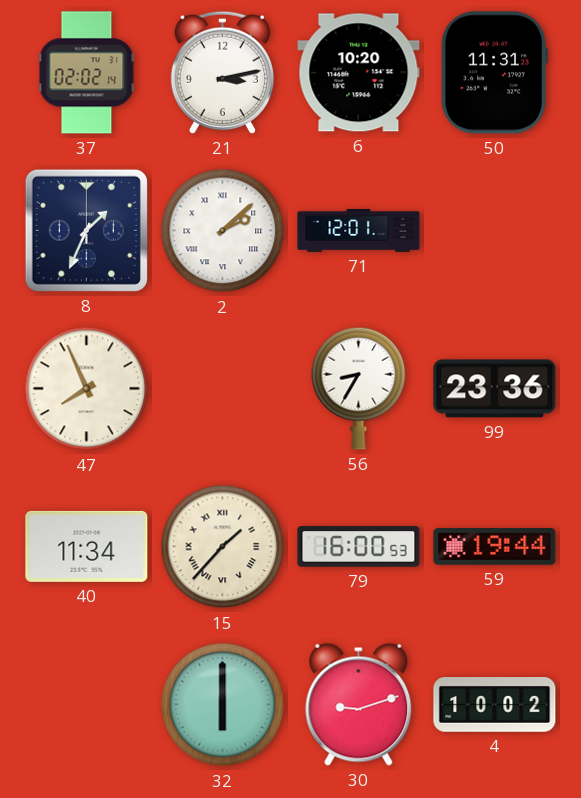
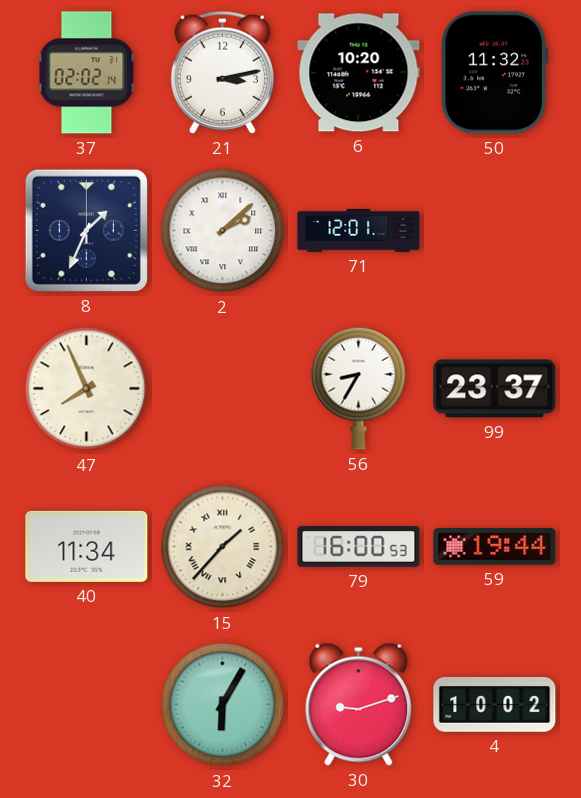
50: 11:31 -> 11:32
99: 23:36 -> 23:37
32: 6:00 -> 6:05
